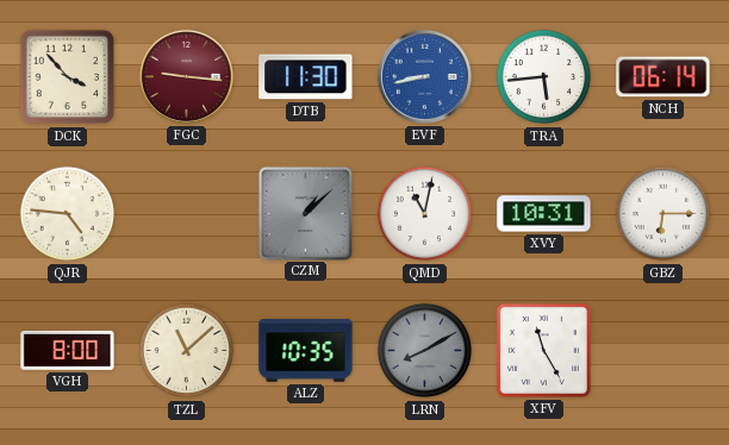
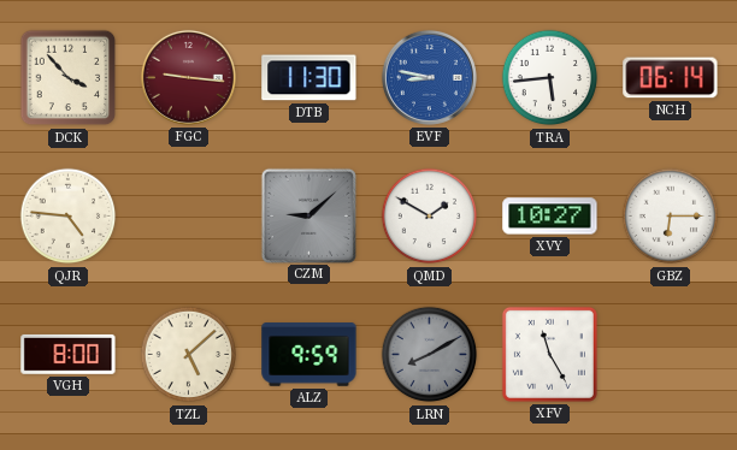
EVF: 8:43 -> 8:47
CZM: 1:08 -> 9:08
QMD: 11:02 -> 1:50
XVY: 10:31 -> 10:27
TZL: 11:08 -> 5:08
ALZ: 10:35 -> 9:59
